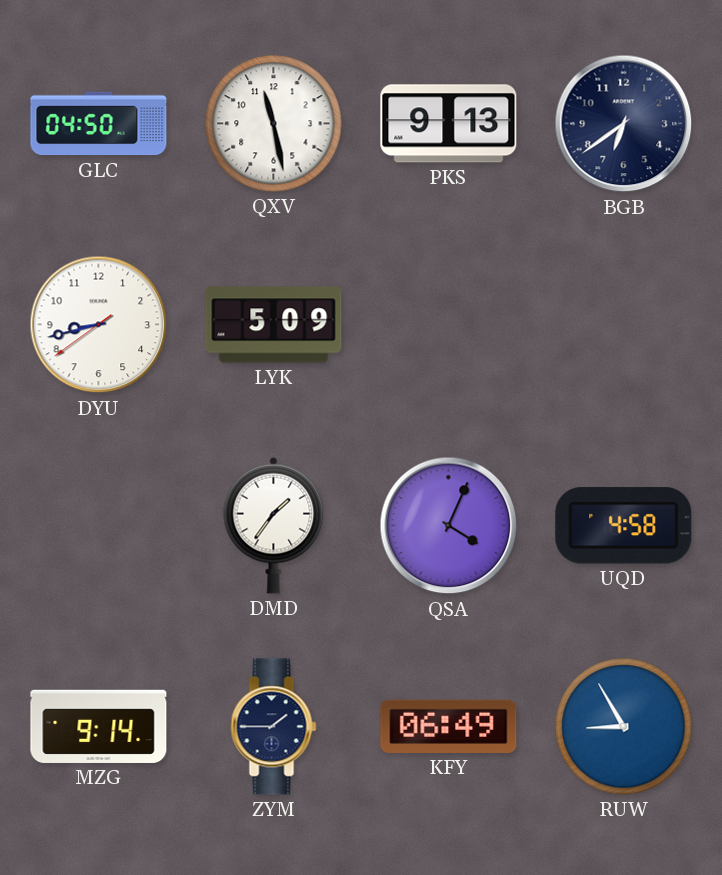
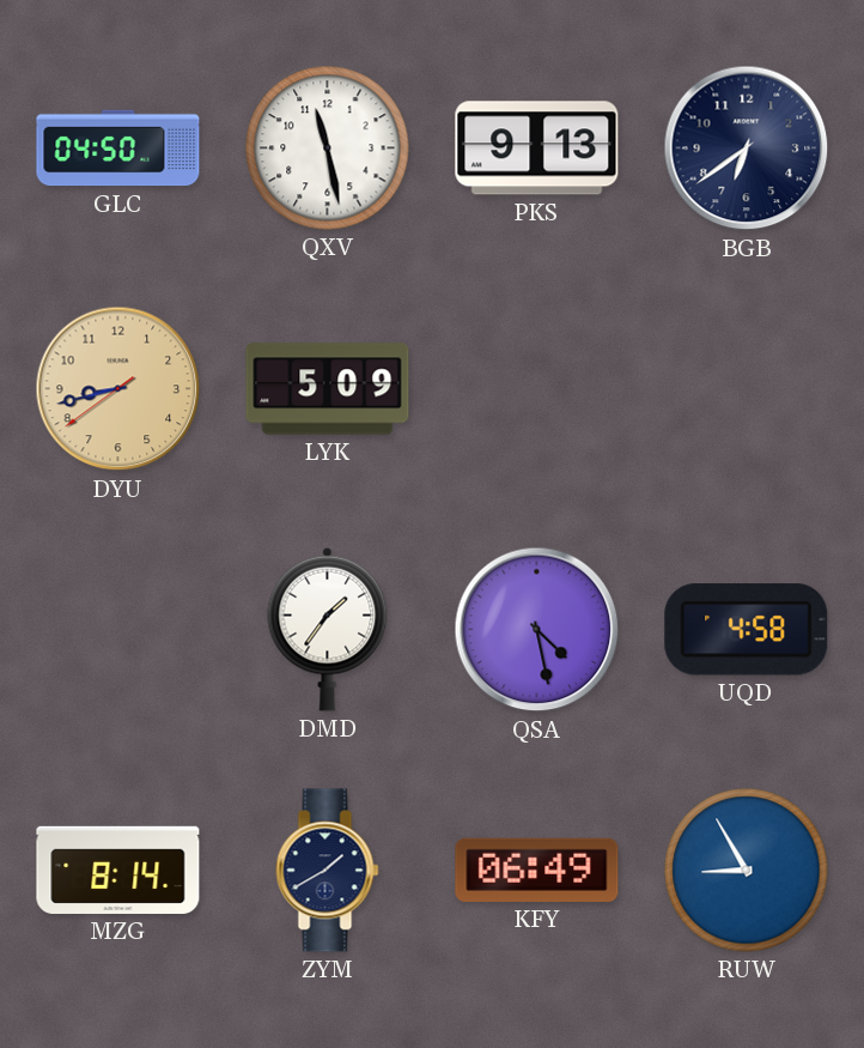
DYU dial: white -> champagne
QSA: 4:04 -> 4:28
MZG: 9:14 -> 8:14
ZYM: 1:45 -> 1:40
